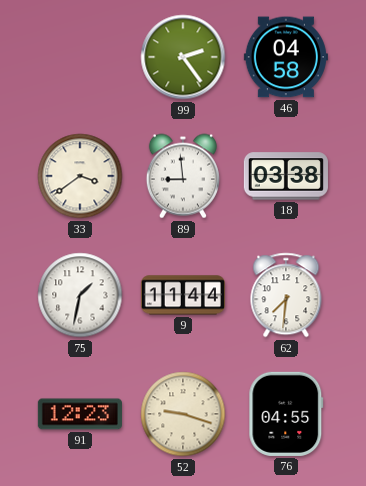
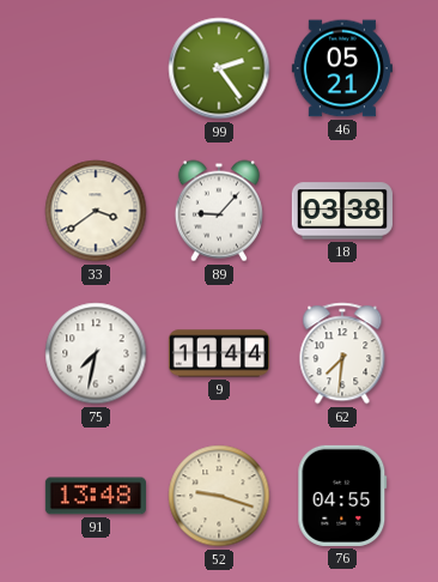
46: 04:58 -> 05:21
89: 8:59 -> 9:07
75: 1:32 -> 7:32
91: 12:23 -> 13:48
